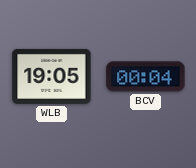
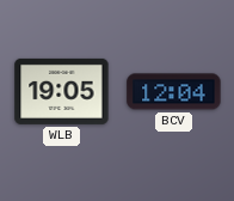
BCV: 00:04 -> 12:04
